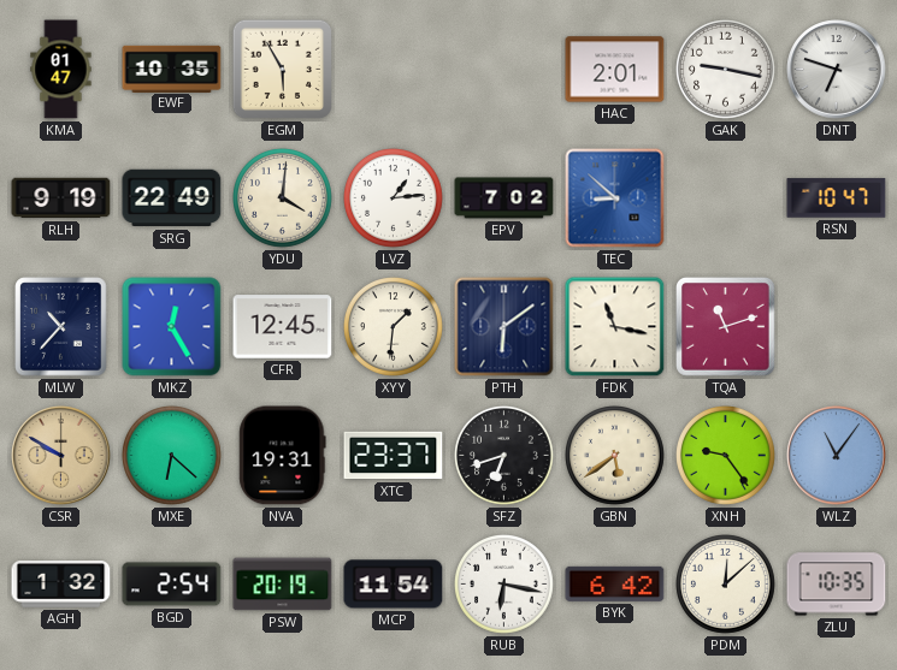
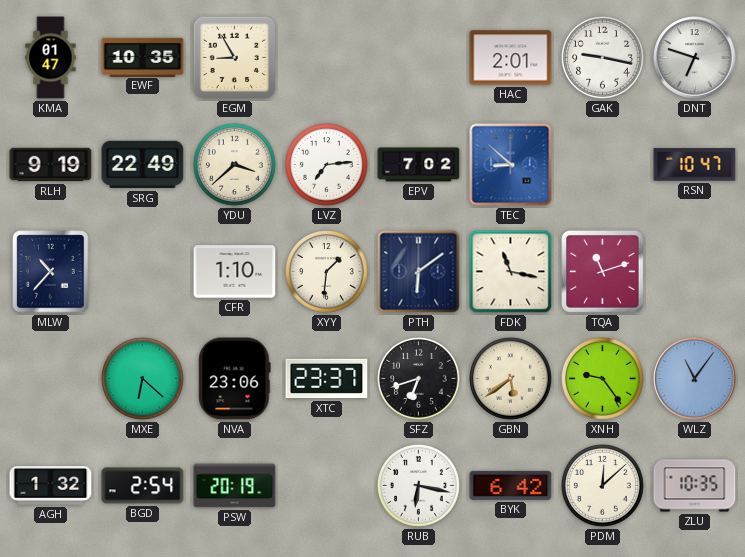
EGM: 5:55 -> 8:55
YDU: 4:01 -> 3:38
LVZ: 1:14 -> 7:14
MKZ: 12:25 -> none
CFR: 12:45 -> 1:10
CSR: 9:50 -> none
NVA: 19:31 -> 23:06
MCP: 11:54 -> none
